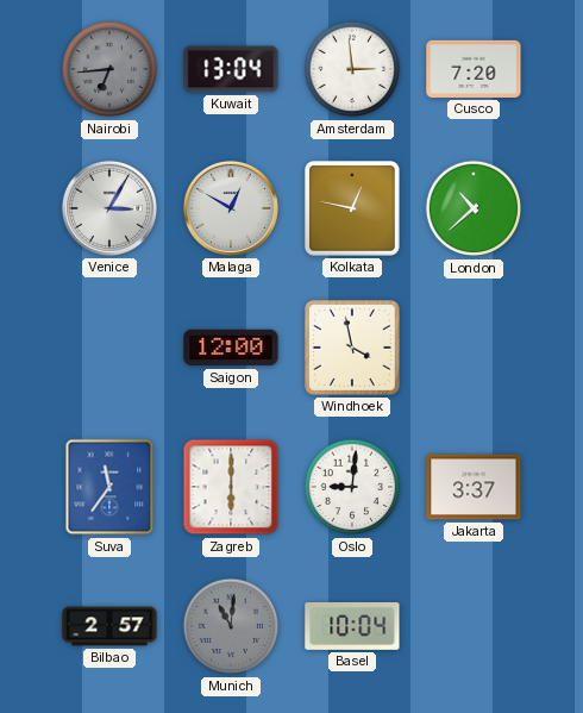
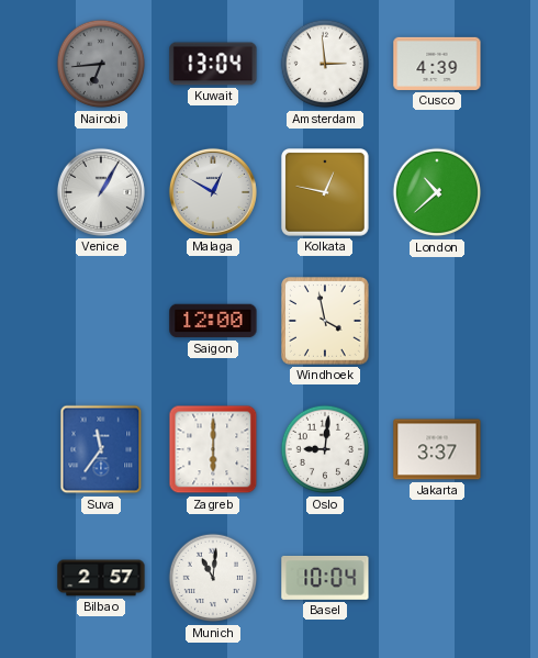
Cusco: 7:20 -> 4:39
Venice: 3:05 -> 1:05
Munich dial: grey -> white
